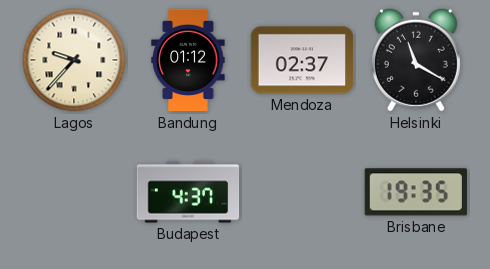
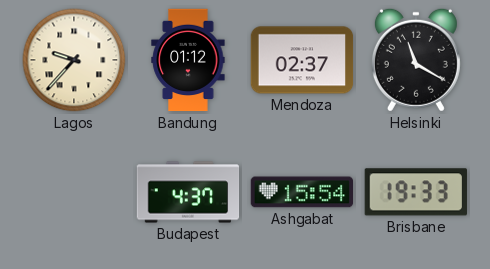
Ashgabat: none -> 15:54
Brisbane: 19:35 -> 19:33
